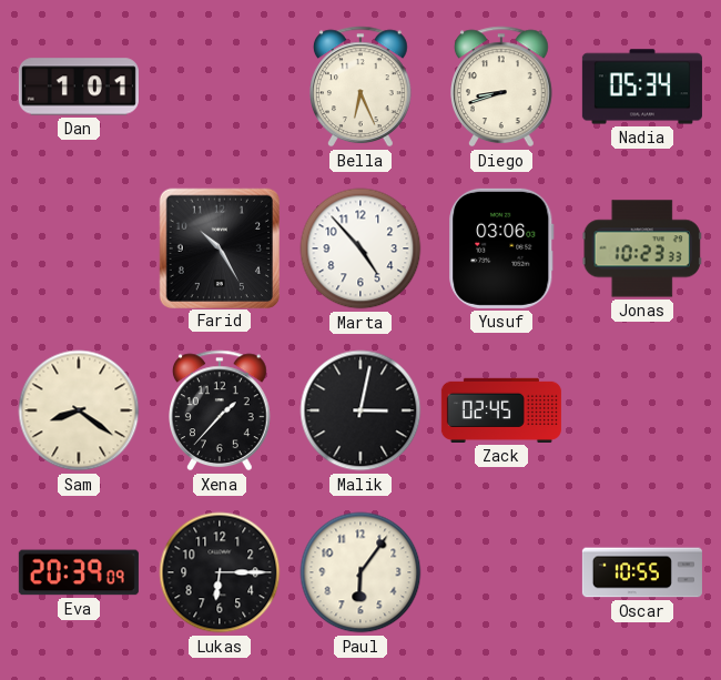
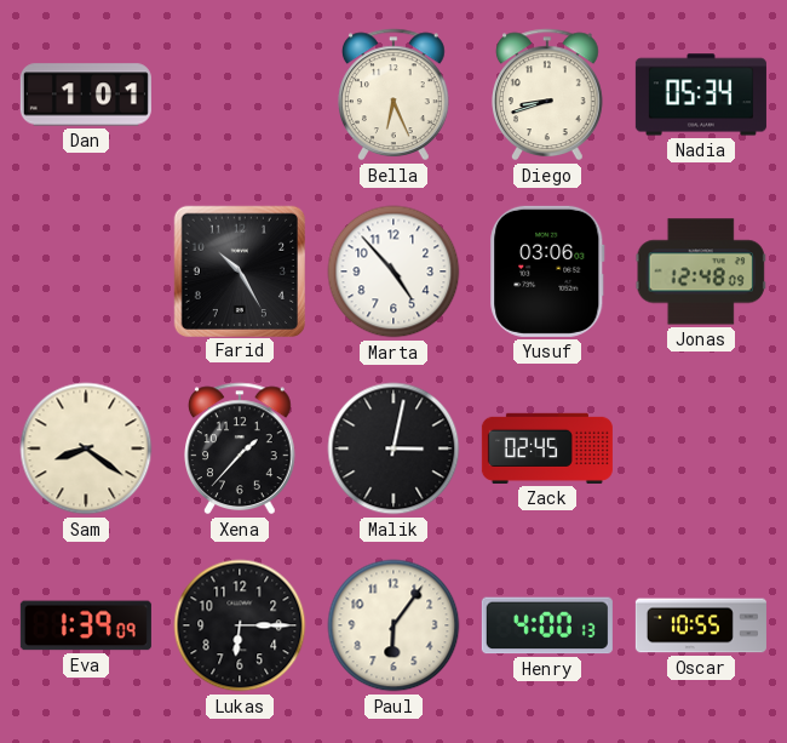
Jonas: 10:23 -> 12:48
Eva: 20:39 -> 1:39
Henry: none -> 4:00
